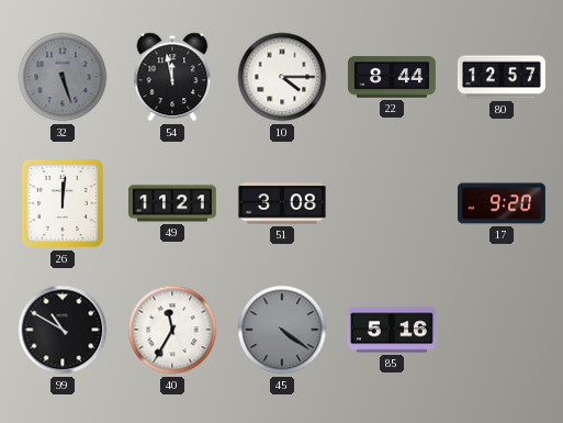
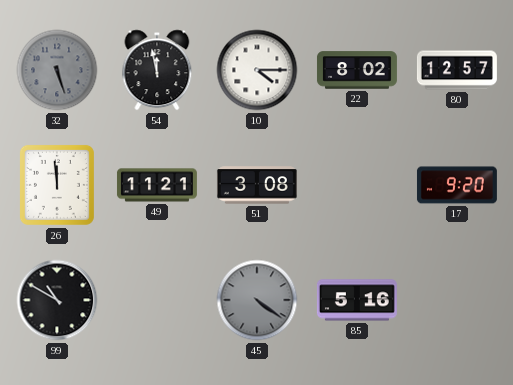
22: 8:44 -> 8:02
26: 12:01 -> 11:59
40: 11:35 -> none
